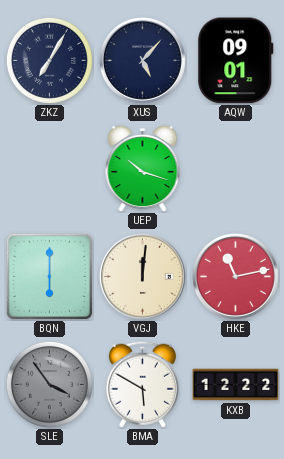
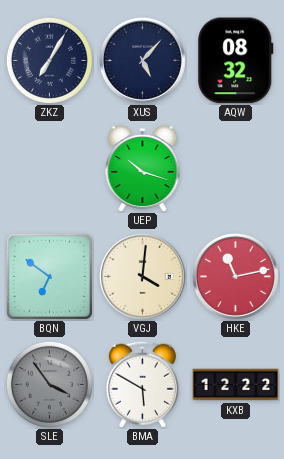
AQW: 09:01 -> 08:32
BQN: 6:00 -> 6:51
VGJ: 12:01 -> 4:01
